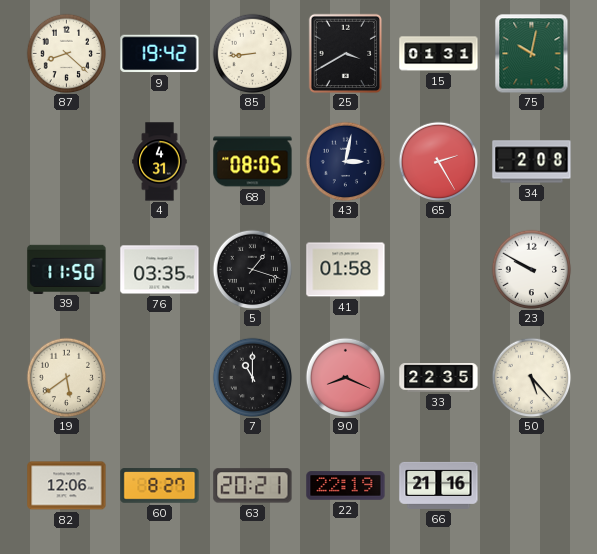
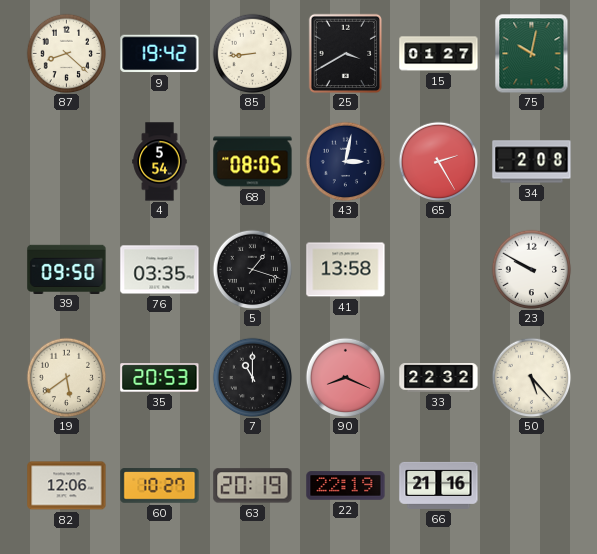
15: 01:31 -> 01:27
4: 4:31 -> 5:54
39: 11:50 -> 09:50
41: 01:58 -> 13:58
35: none -> 20:53
33: 22:35 -> 22:32
60: 8:27 -> 10:27
63: 20:21 -> 20:19
